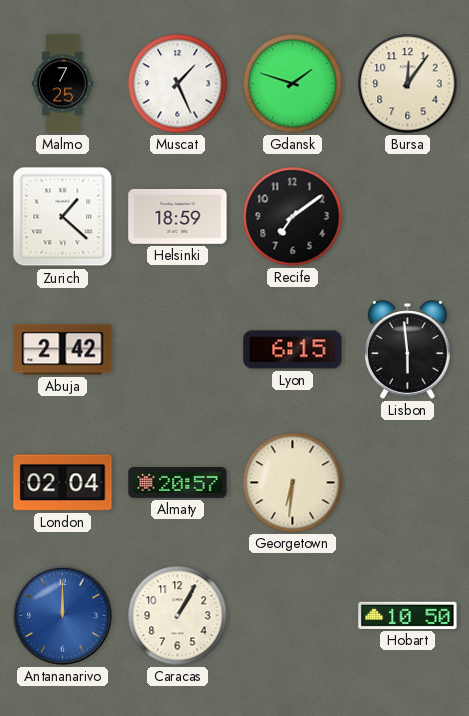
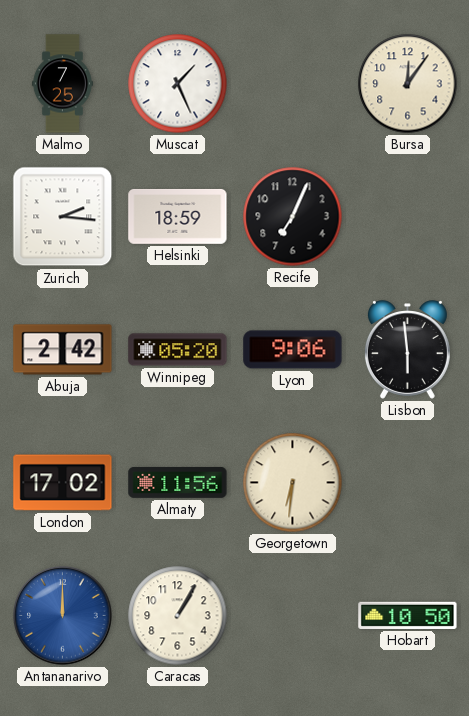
Gdansk: 1:48 -> none
Zurich: 1:22 -> 2:16
Recife: 7:09 -> 7:04
Winnipeg: none -> 05:20
Lyon: 6:15 -> 9:06
London: 02:04 -> 17:02
Almaty: 20:57 -> 11:56
